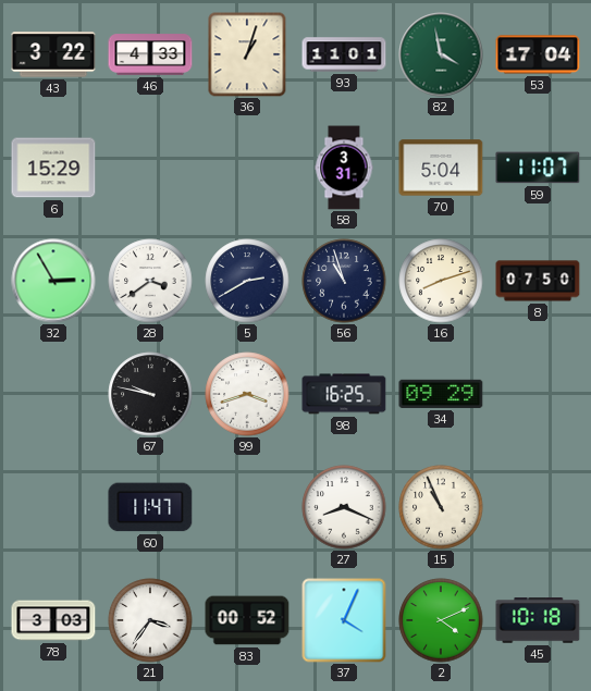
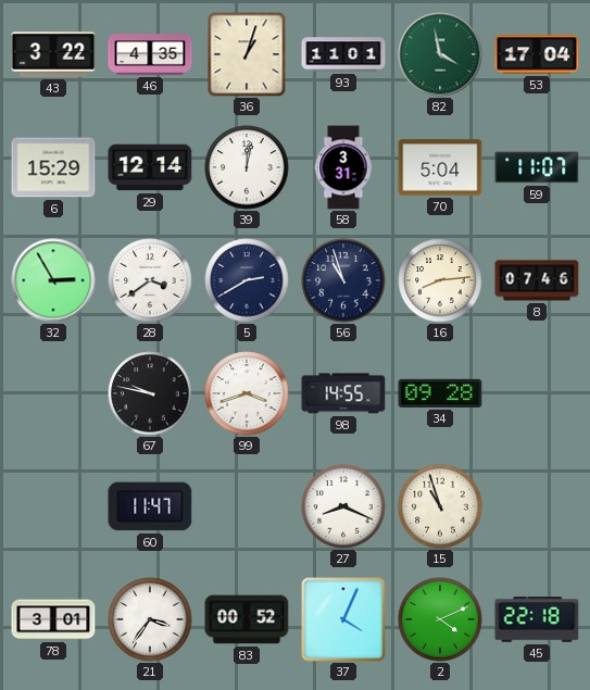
46: 4:33 -> 4:35
29: none -> 12:14
39: none -> 12:02
16: 8:12 -> 8:14
8: 07:50 -> 07:46
98: 16:25 -> 14:55
34: 09:29 -> 09:28
15: 10:56 -> 10:57
78: 3:03 -> 3:01
45: 10:18 -> 22:18
